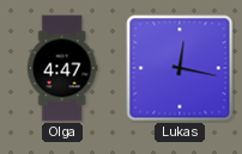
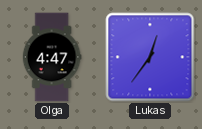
Lukas: 12:17 -> 12:36
